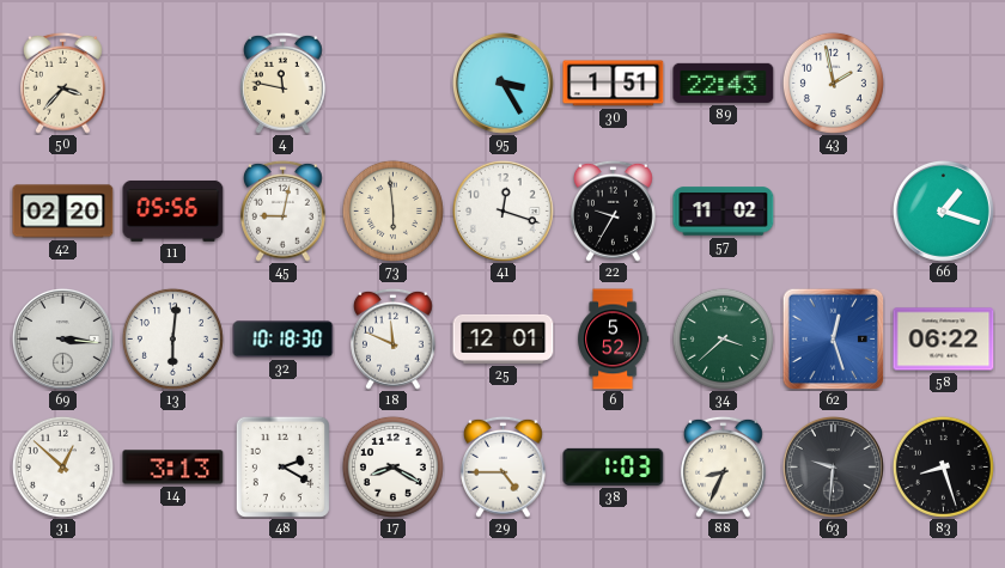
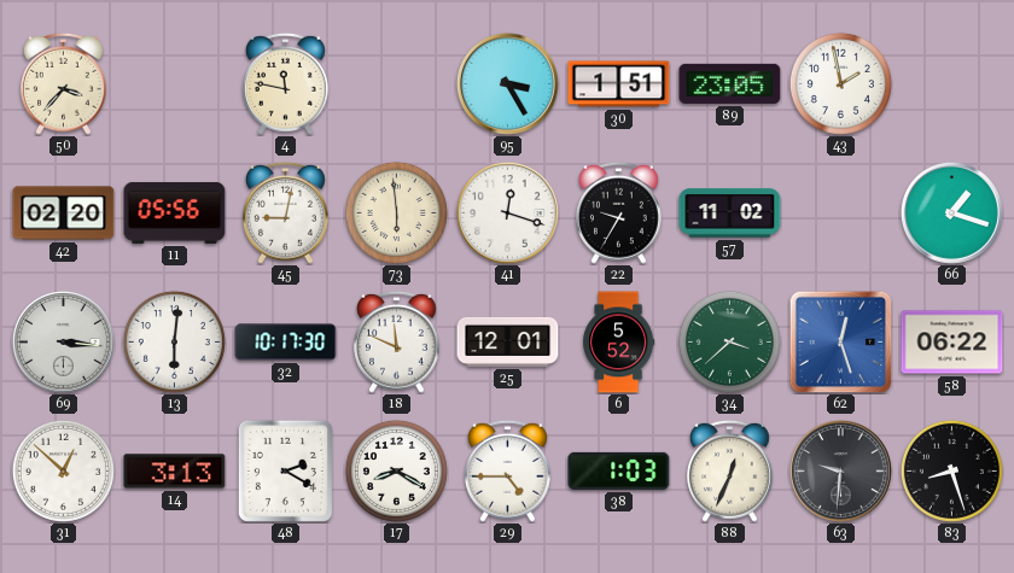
89: 22:43 -> 23:05
32: 10:18 -> 10:17
88: 8:34 -> 12:34
